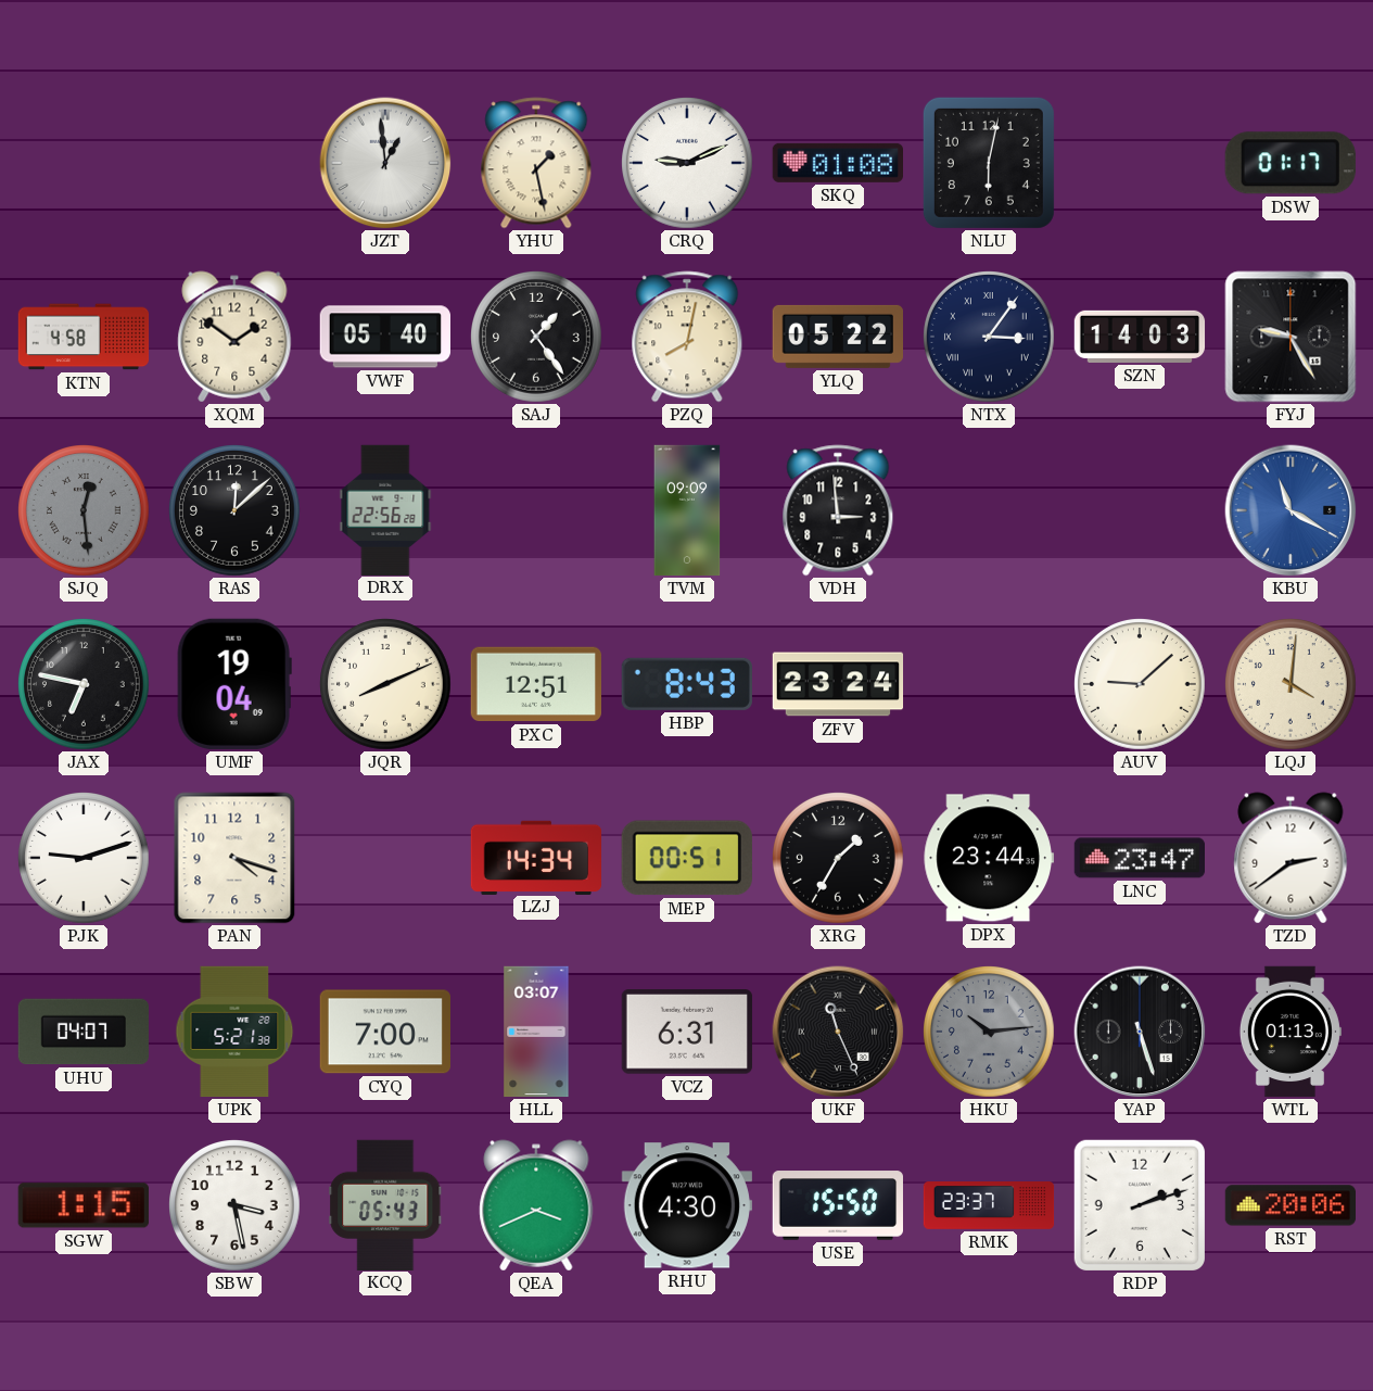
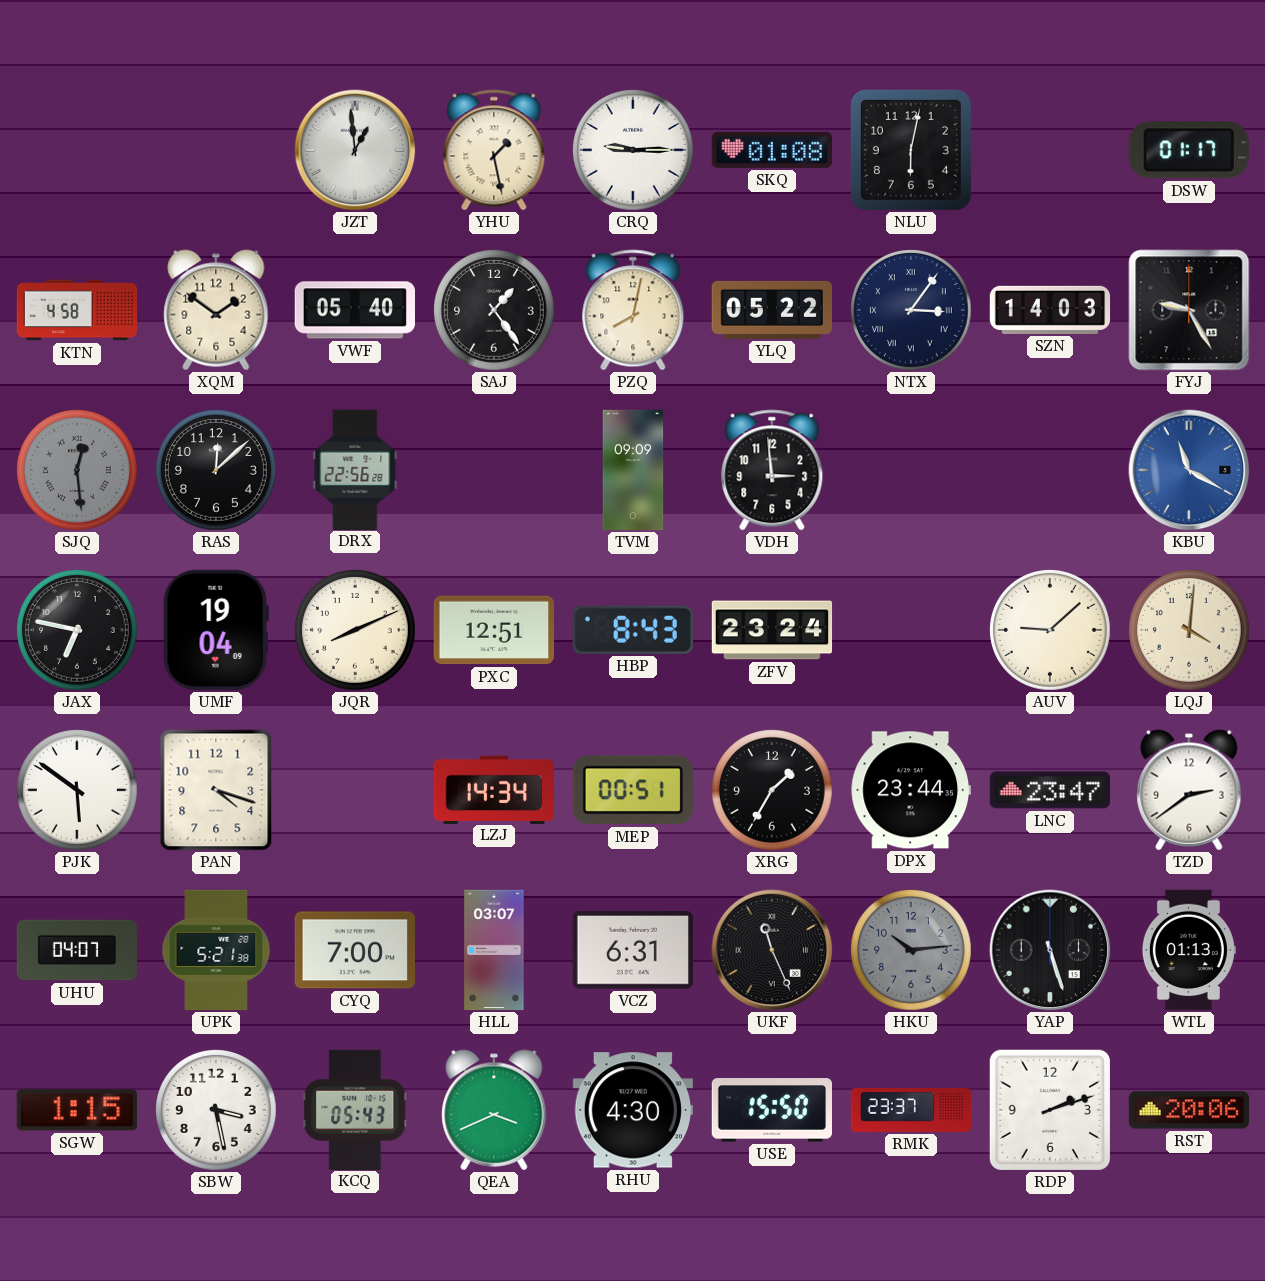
CRQ: 9:11 -> 9:15
PJK: 9:12 -> 5:51
